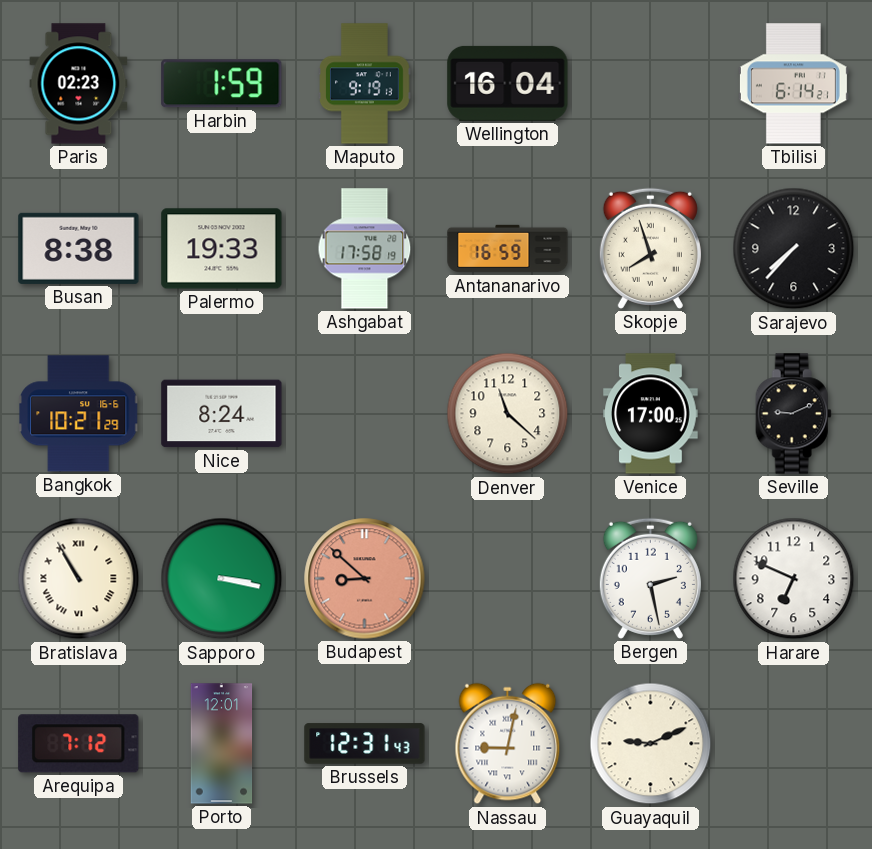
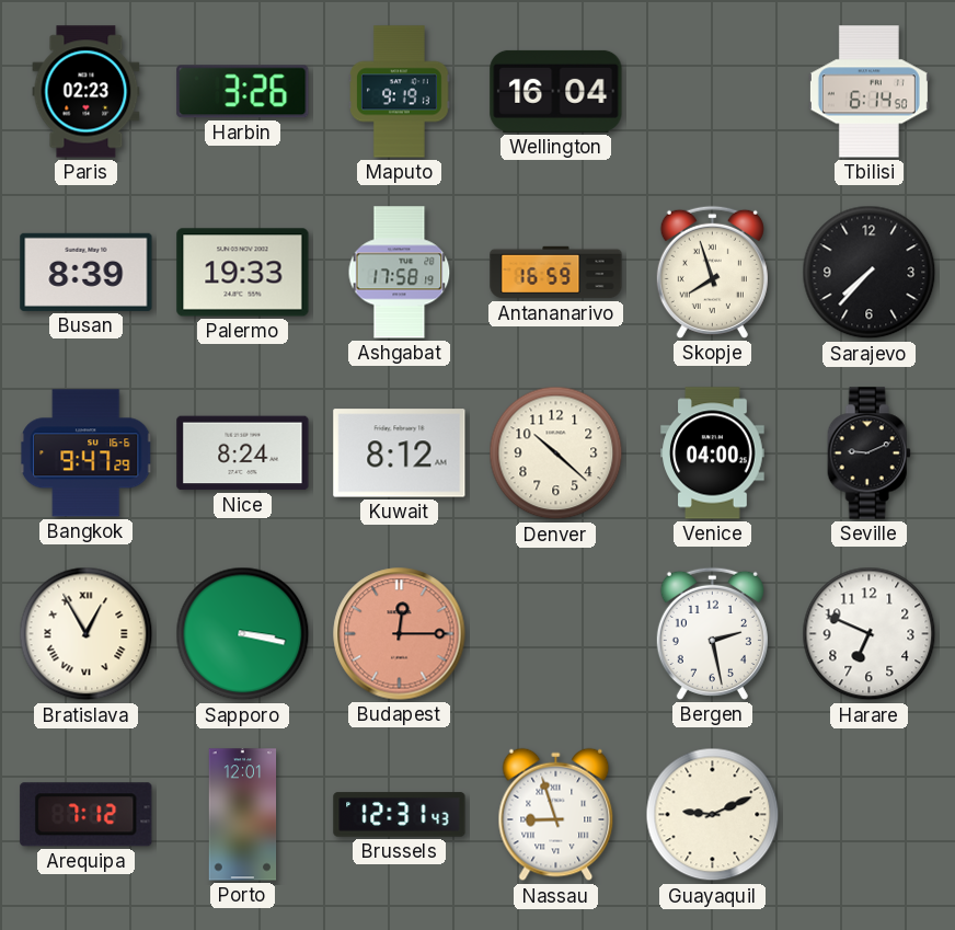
Harbin: 1:59 -> 3:26
Tbilisi: 6:14:21 -> 6:14:50
Busan: 8:38 -> 8:39
Bangkok: 10:21 -> 9:47
Kuwait: none -> 8:12
Denver: 11:22 -> 10:22
Venice: 17:00 -> 04:00
Bratislava: 10:55 -> 12:55
Budapest: 8:52 -> 12:15
Nassau: 9:02 -> 8:57
